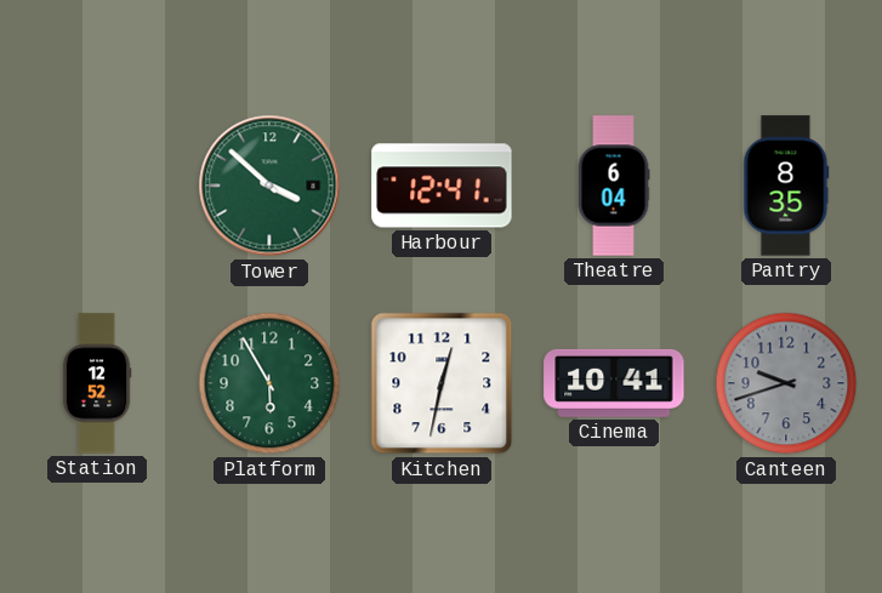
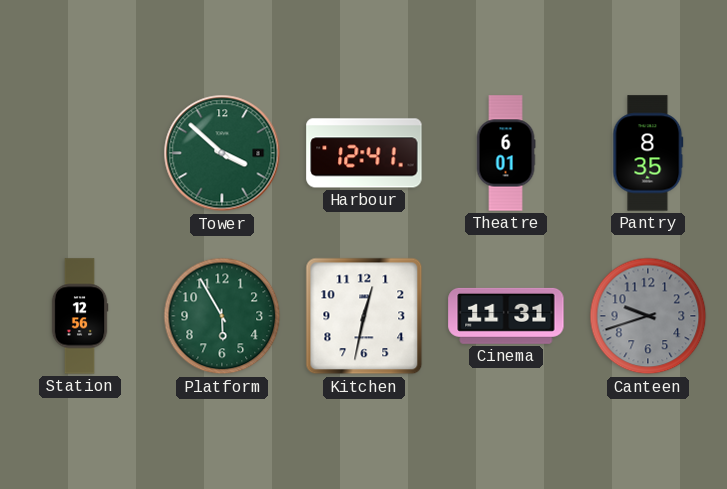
Theatre: 6:04 -> 6:01
Station: 12:52 -> 12:56
Cinema: 10:41 -> 11:31
